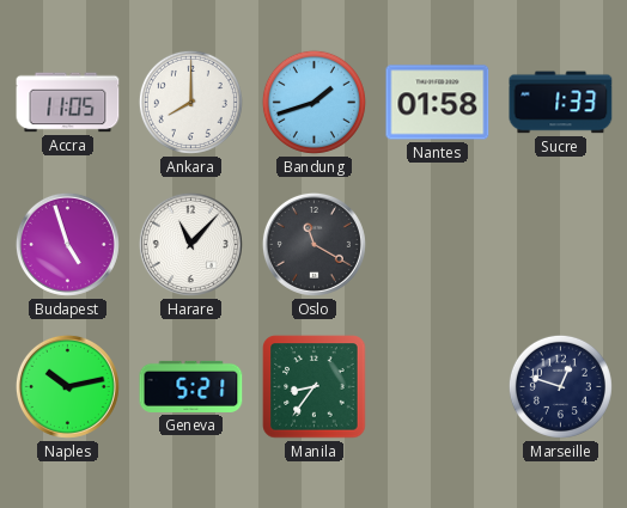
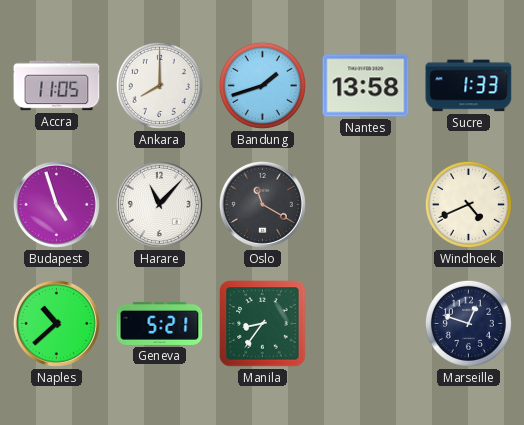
Nantes: 01:58 -> 13:58
Windhoek: none -> 4:41
Naples: 10:13 -> 10:38
